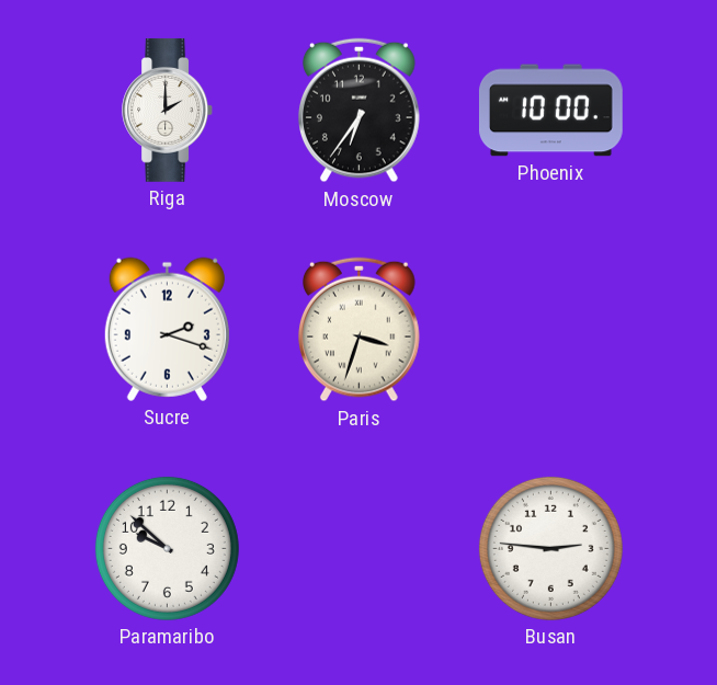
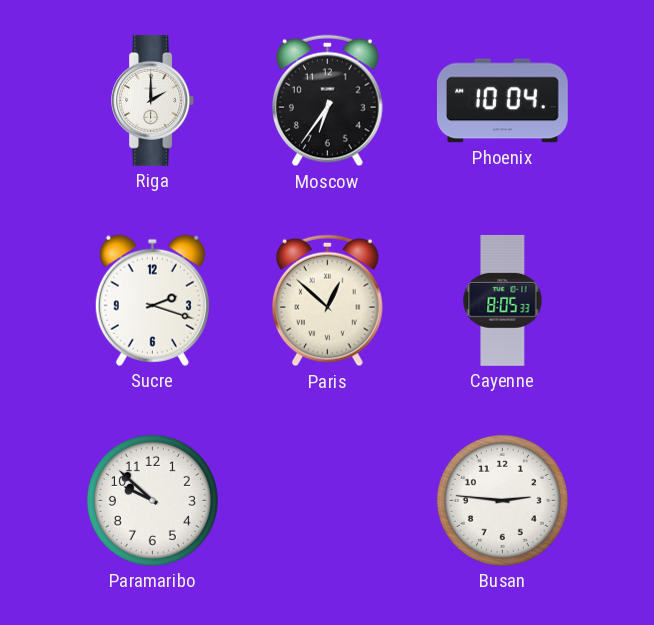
Phoenix: 10:00 -> 10:04
Paris: 3:33 -> 12:52
Cayenne: none -> 8:05
